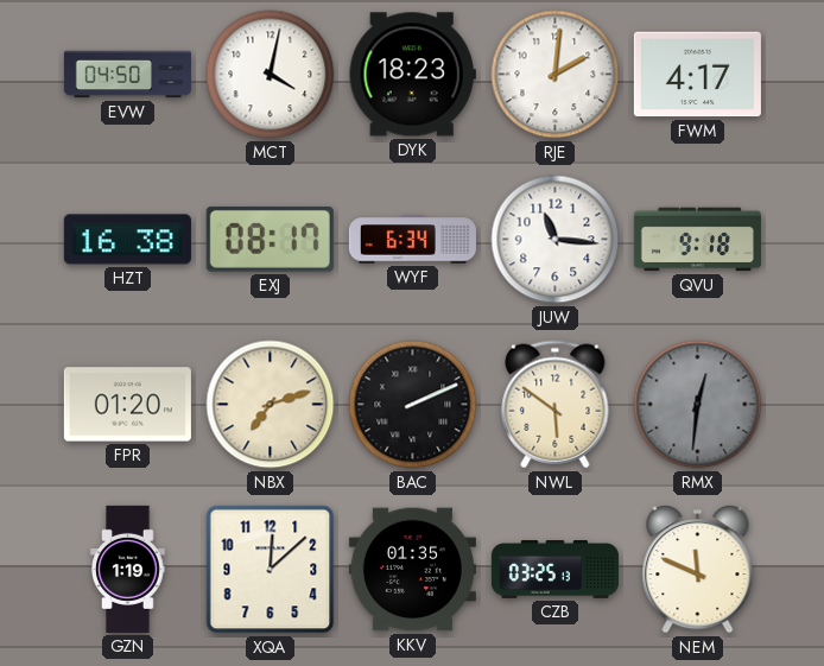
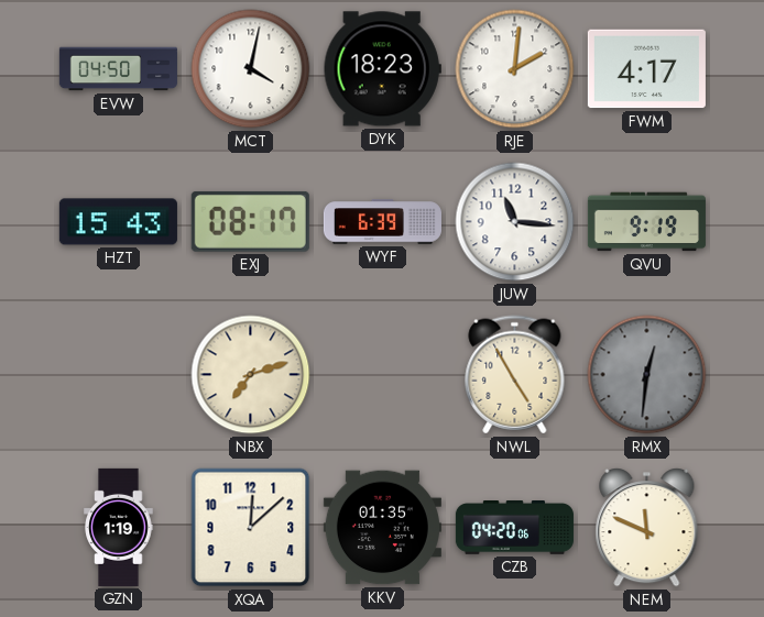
HZT: 16:38 -> 15:43
WYF: 6:34 -> 6:39
QVU: 9:18 -> 9:19
FPR: 01:20 -> none
BAC: 2:11 -> none
NWL: 5:51 -> 4:55
CZB: 03:25 -> 04:20
